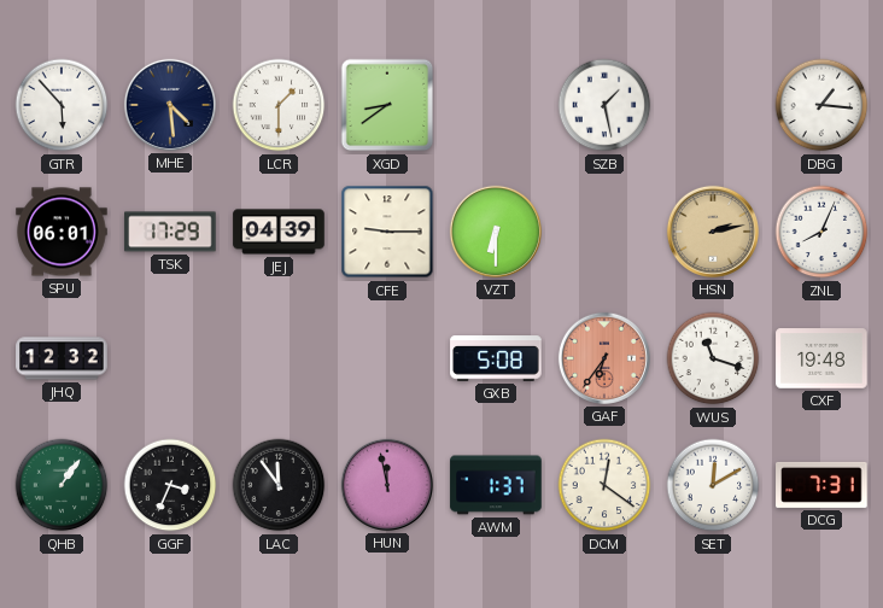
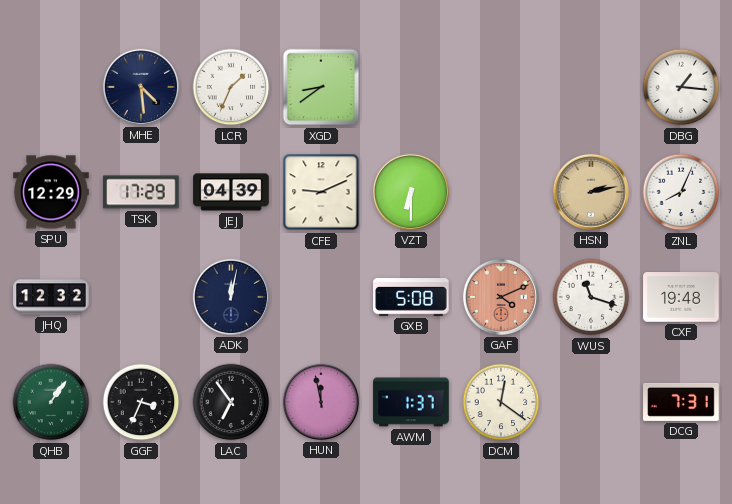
GTR: 5:53 -> none
LCR: 1:30 -> 1:34
SZB: 1:28 -> none
SPU: 06:01 -> 12:29
CFE: 9:15 -> 9:11
ADK: none -> 12:02
GAF: 6:36 -> 4:11
LAC: 11:54 -> 6:54
SET: 12:10 -> none
